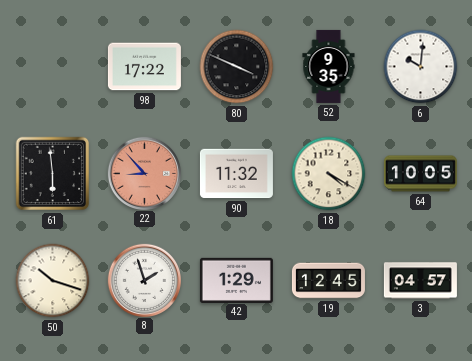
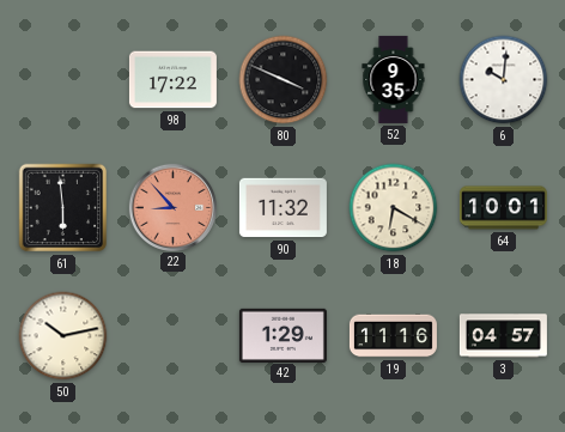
18: 4:20 -> 6:20
64: 10:05 -> 10:01
50: 10:18 -> 10:13
8: 1:57 -> none
19: 12:45 -> 11:16
